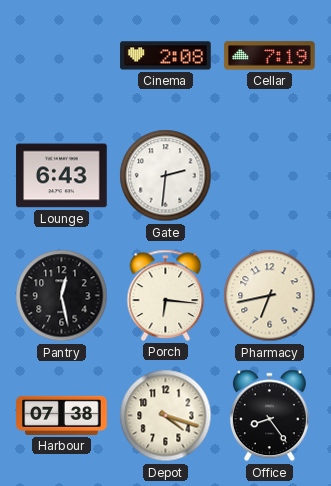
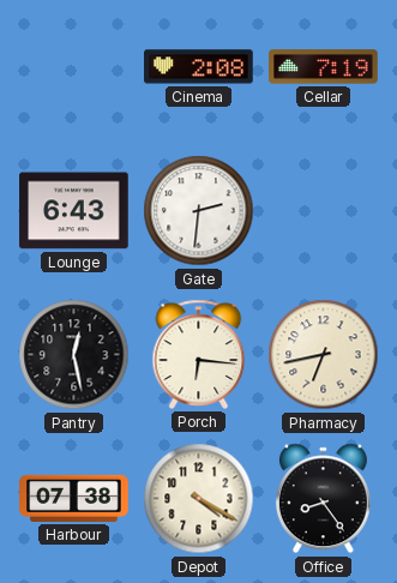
Depot: 4:18 -> 4:20
